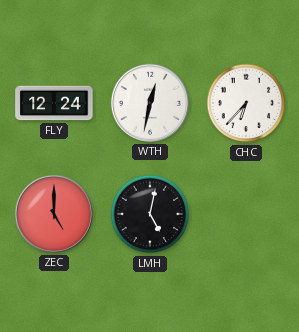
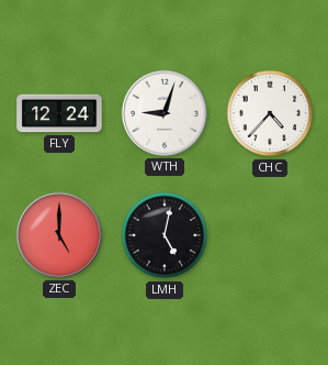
WTH: 12:32 -> 9:03
CHC: 6:37 -> 4:37
